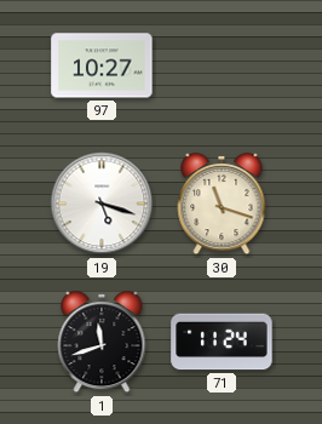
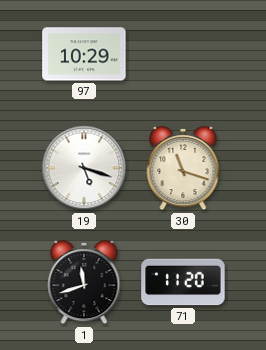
97: 10:27 -> 10:29
71: 11:24 -> 11:20
